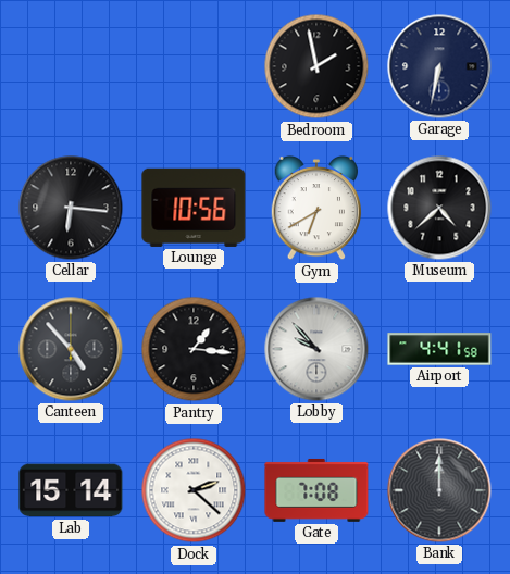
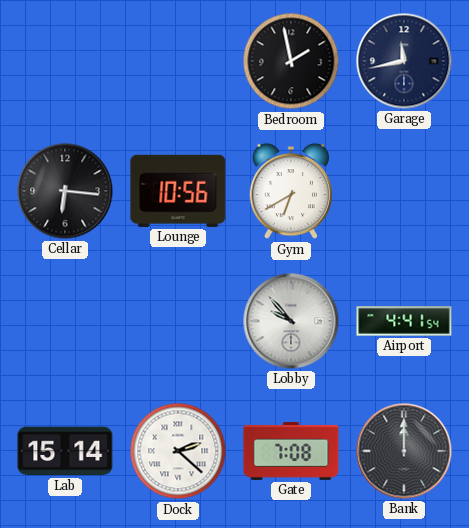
Garage: 6:32 -> 11:43
Museum: 4:38 -> none
Canteen: 4:53 -> none
Pantry: 1:16 -> none
Airport: 4:41:58 -> 4:41:54
